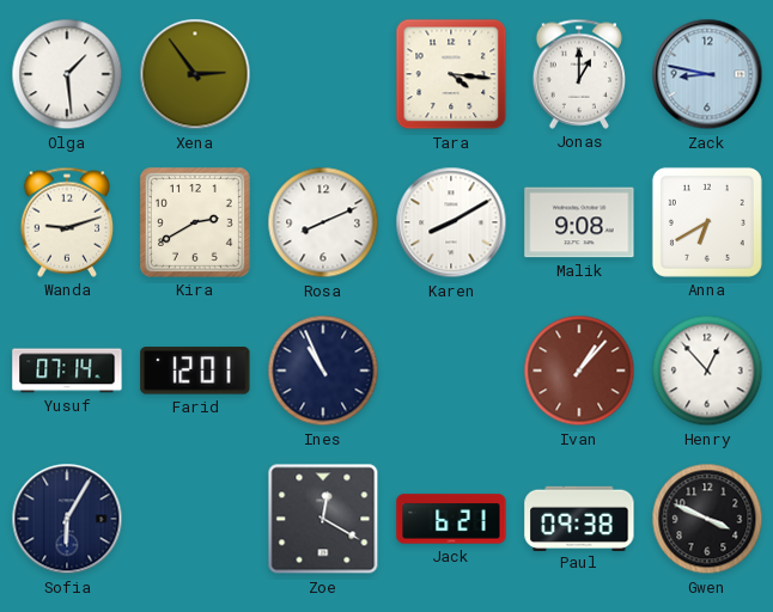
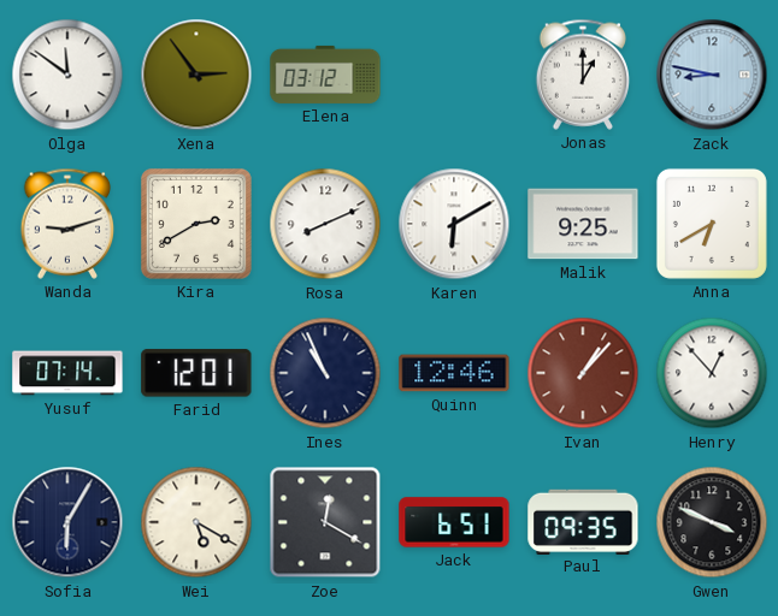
Olga: 1:29 -> 11:51
Elena: none -> 03:12
Tara: 4:16 -> none
Karen: 8:10 -> 6:10
Malik: 9:08 -> 9:25
Quinn: none -> 12:46
Wei: none -> 5:20
Jack: 6:21 -> 6:51
Paul: 09:38 -> 09:35
